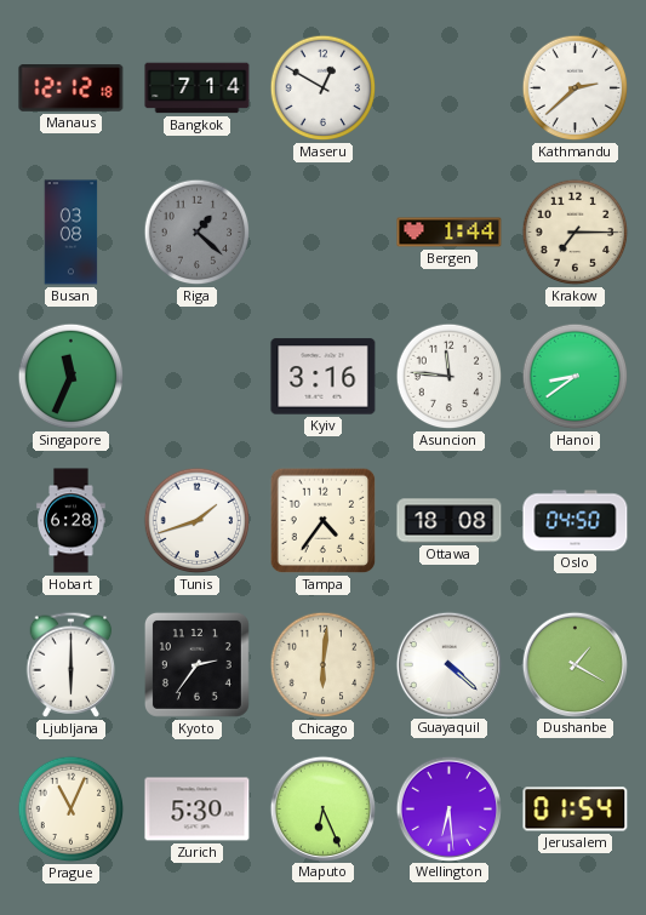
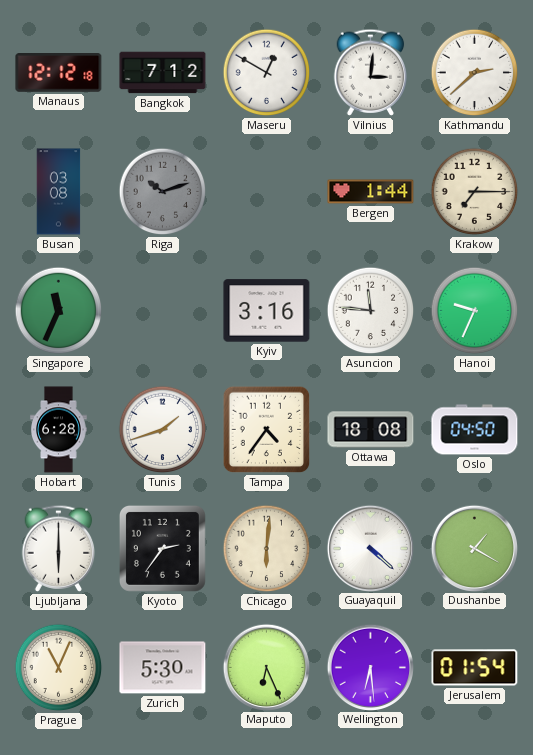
Bangkok: 7:14 -> 7:12
Vilnius: none -> 3:01
Riga: 1:22 -> 10:12
Hanoi: 8:39 -> 9:34
